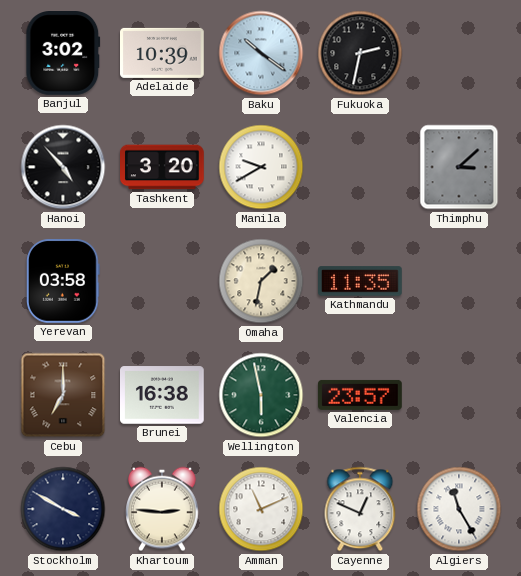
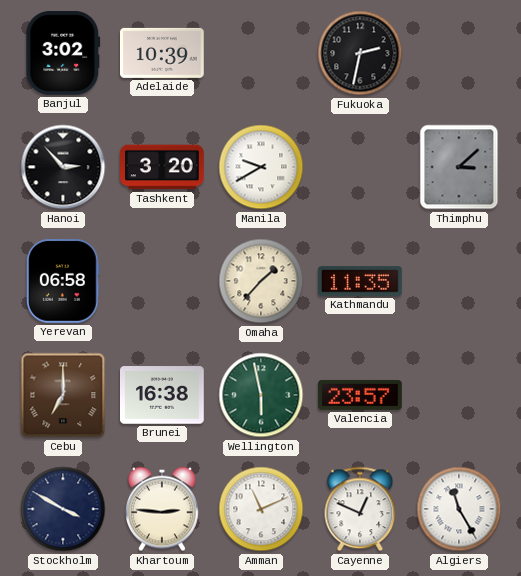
Baku: 10:21 -> none
Hanoi: 4:53 -> 2:53
Yerevan: 03:58 -> 06:58
Omaha: 1:32 -> 1:37
